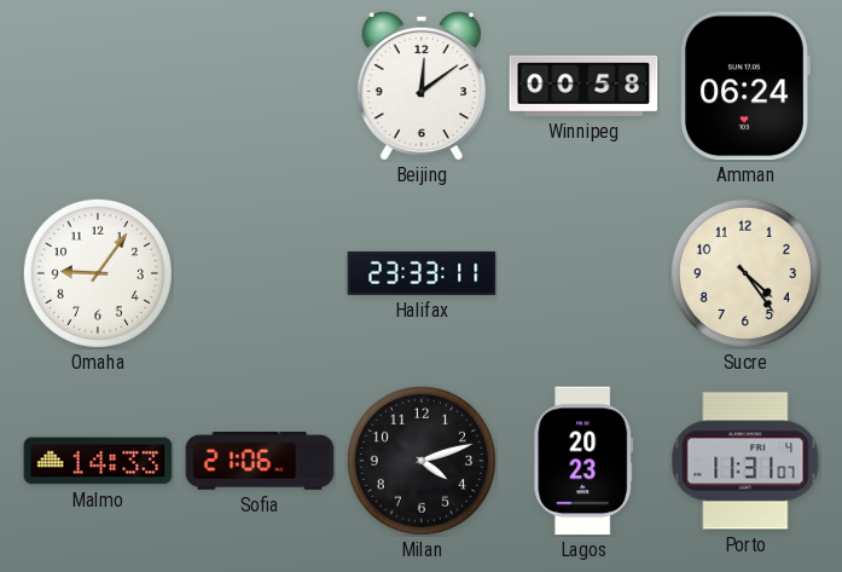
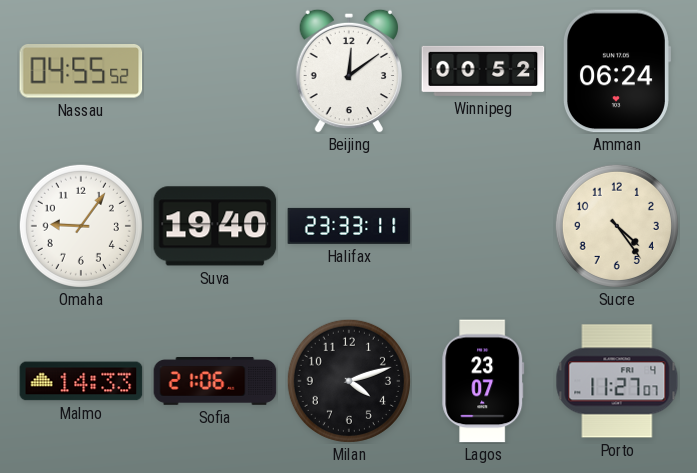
Nassau: none -> 04:55
Winnipeg: 00:58 -> 00:52
Suva: none -> 19:40
Lagos: 20:23 -> 23:07
Porto: 11:31 -> 11:27
